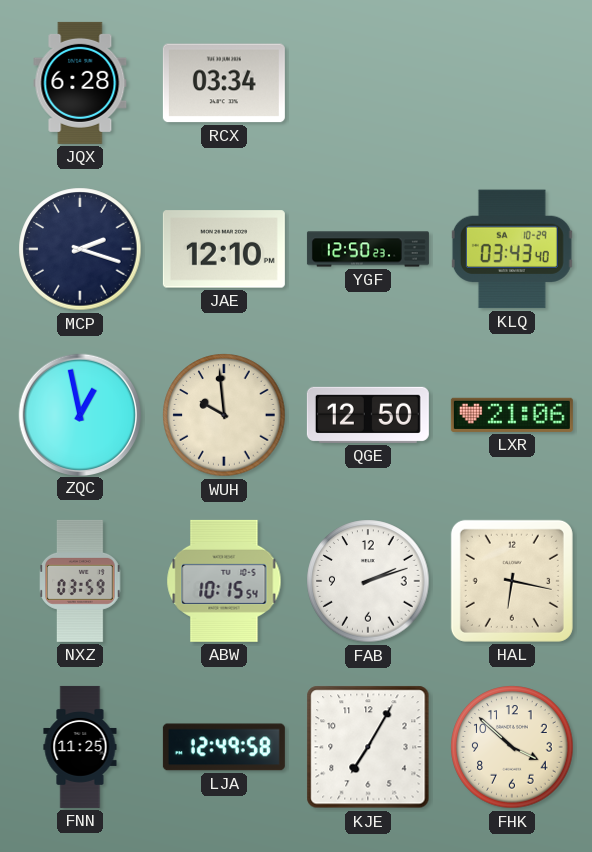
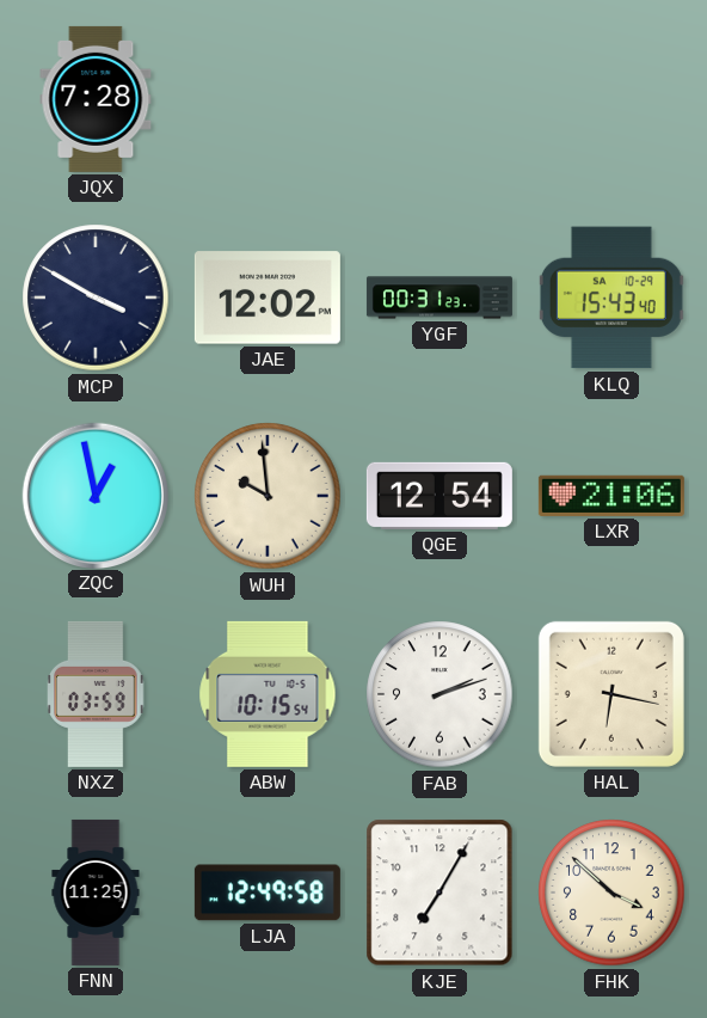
JQX: 6:28 -> 7:28
RCX: 03:34 -> none
MCP: 2:18 -> 3:50
JAE: 12:10 -> 12:02
YGF: 12:50 -> 00:31
KLQ: 03:43 -> 15:43
QGE: 12:50 -> 12:54
